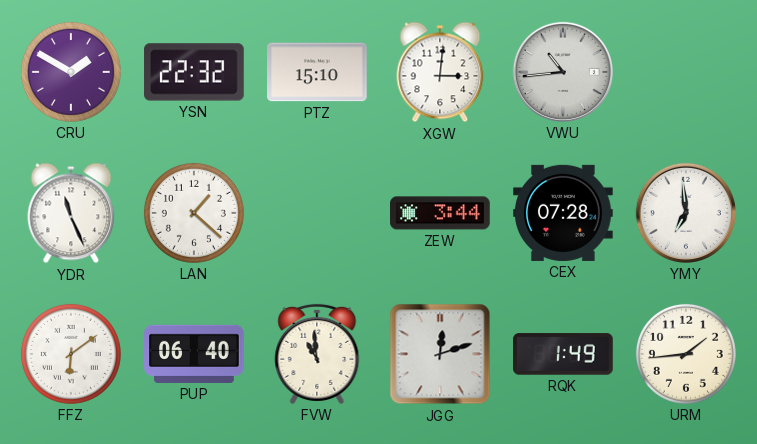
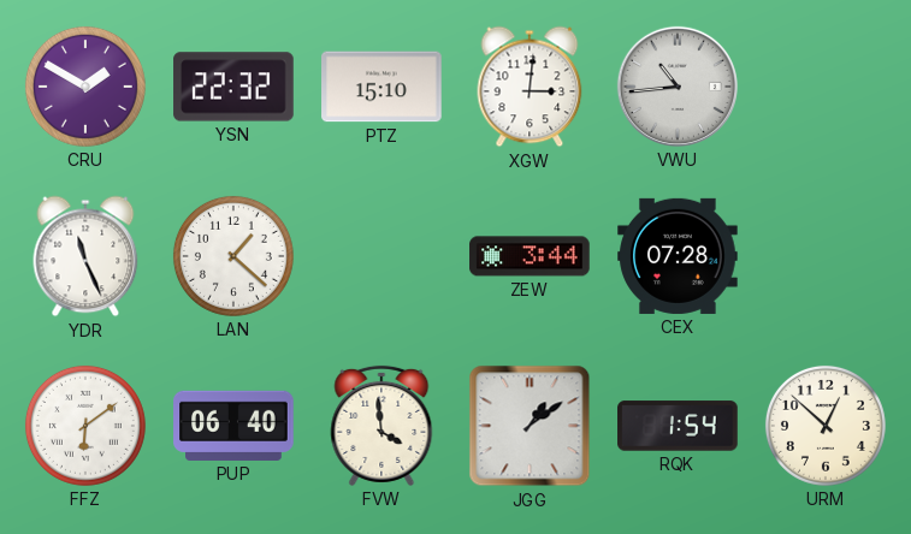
YMY: 6:59 -> none
FVW: 10:59 -> 3:59
JGG: 12:12 -> 1:09
RQK: 1:49 -> 1:54
URM: 1:44 -> 12:52
